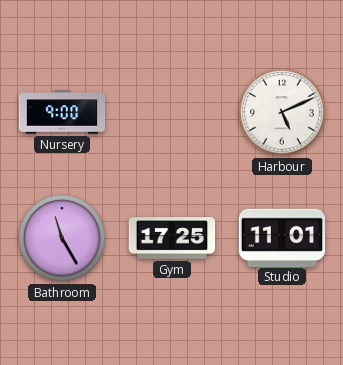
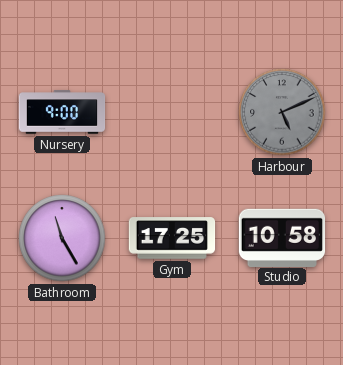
Harbour dial: white -> grey
Studio: 11:01 -> 10:58
